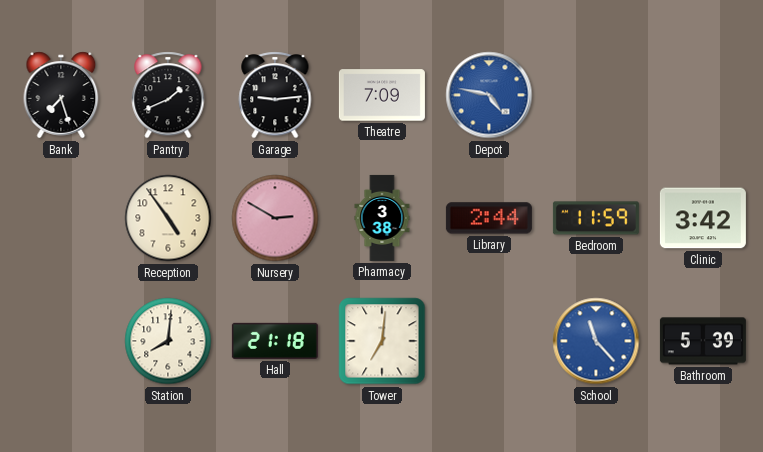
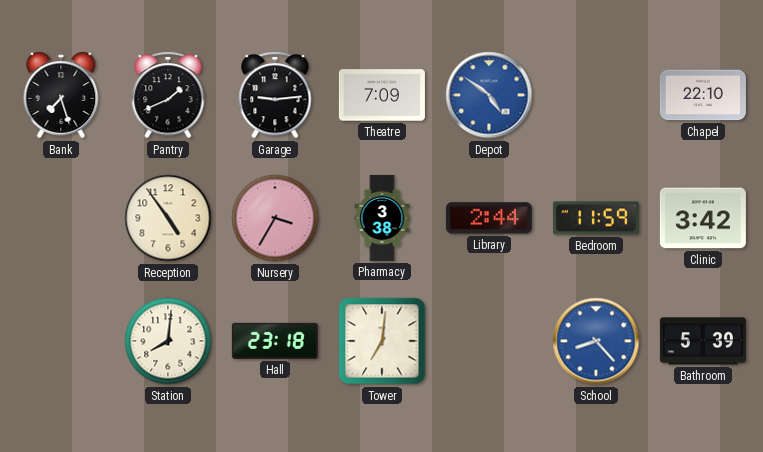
Depot: 4:47 -> 4:51
Chapel: none -> 22:10
Nursery: 2:50 -> 3:35
Hall: 21:18 -> 23:18
School: 11:23 -> 8:23
